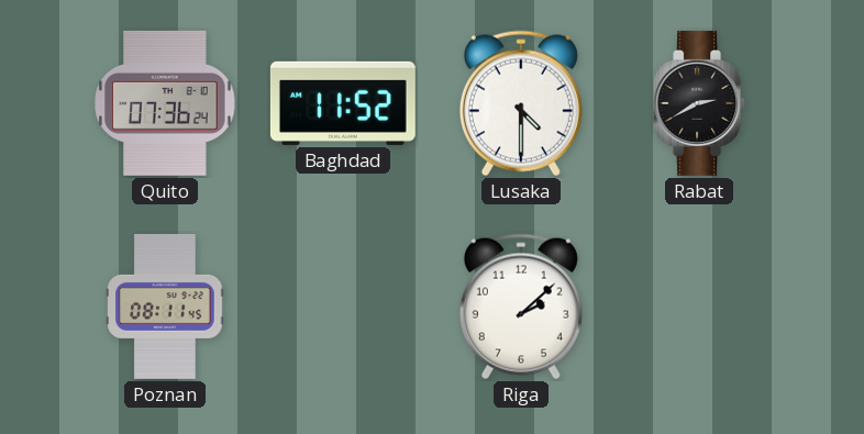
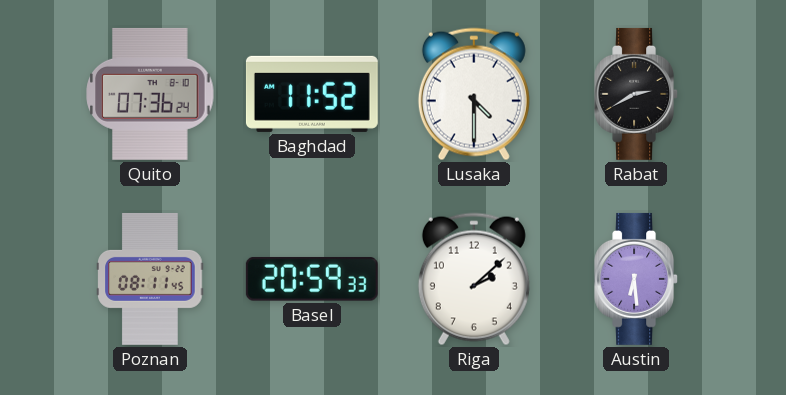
Basel: none -> 20:59
Austin: none -> 6:29
